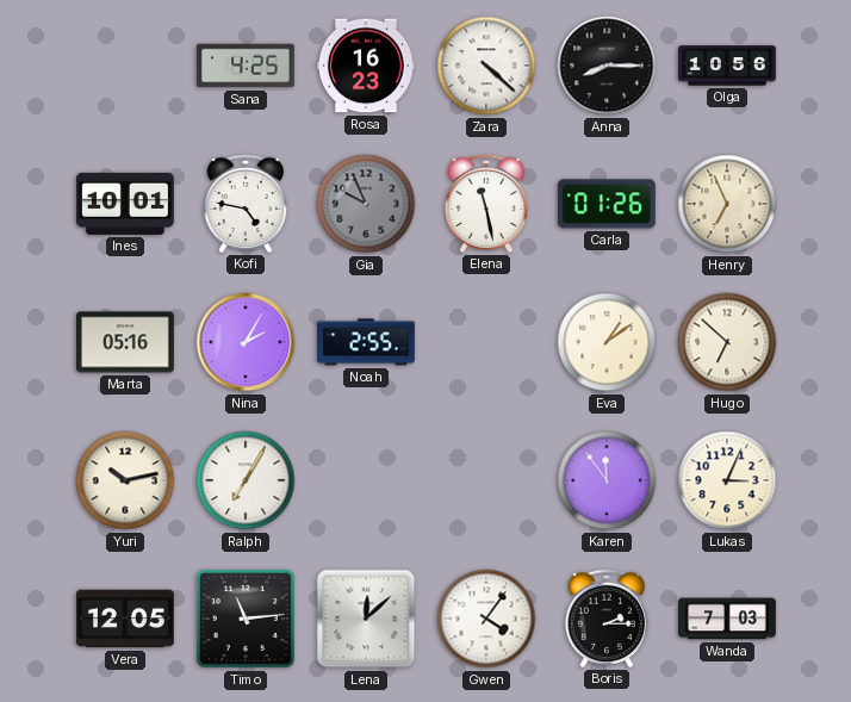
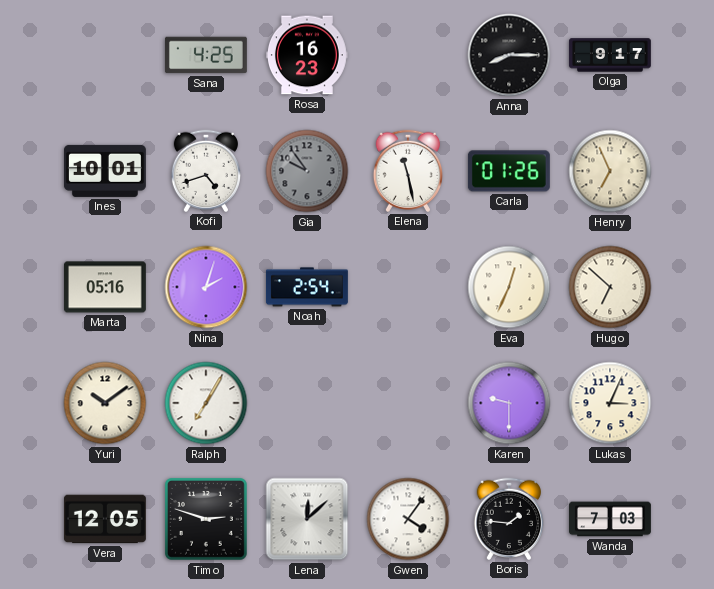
Zara: 4:22 -> none
Olga: 10:56 -> 9:17
Kofi: 4:47 -> 4:42
Gia: 9:56 -> 9:54
Nina: 2:05 -> 2:03
Noah: 2:55 -> 2:54
Eva: 1:09 -> 12:34
Yuri: 10:13 -> 10:09
Karen: 11:54 -> 9:30
Timo: 11:14 -> 2:48
Boris: 2:15 -> 1:46
